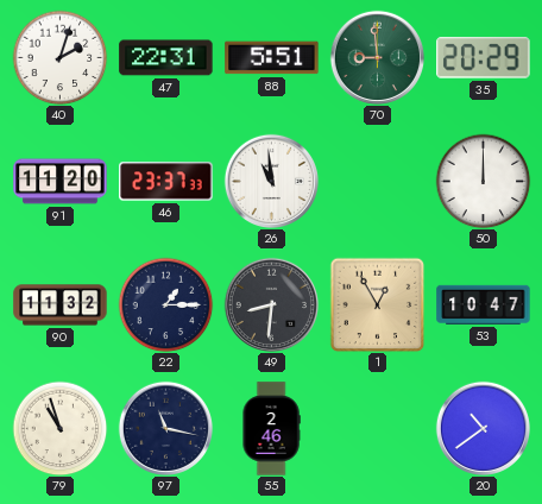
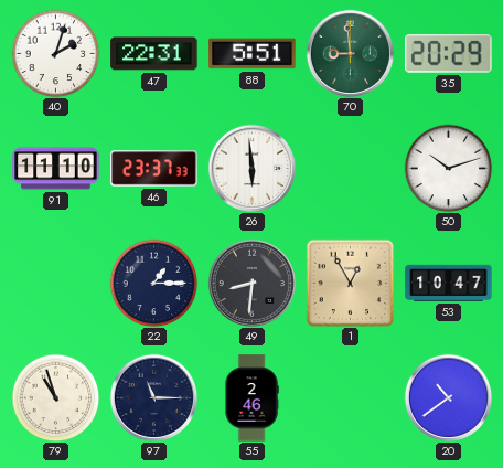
91: 11:20 -> 11:10
26: 10:59 -> 5:59
50: 12:00 -> 10:12
90: 11:32 -> none
97: 11:17 -> 11:15
